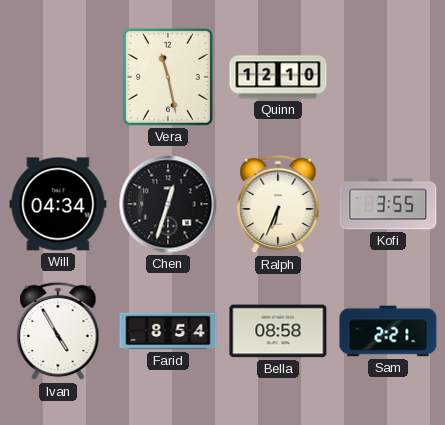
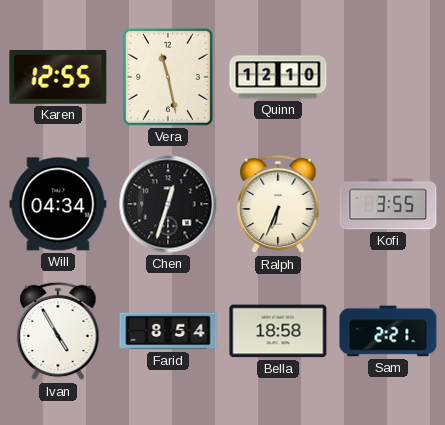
Karen: none -> 12:55
Bella: 08:58 -> 18:58
